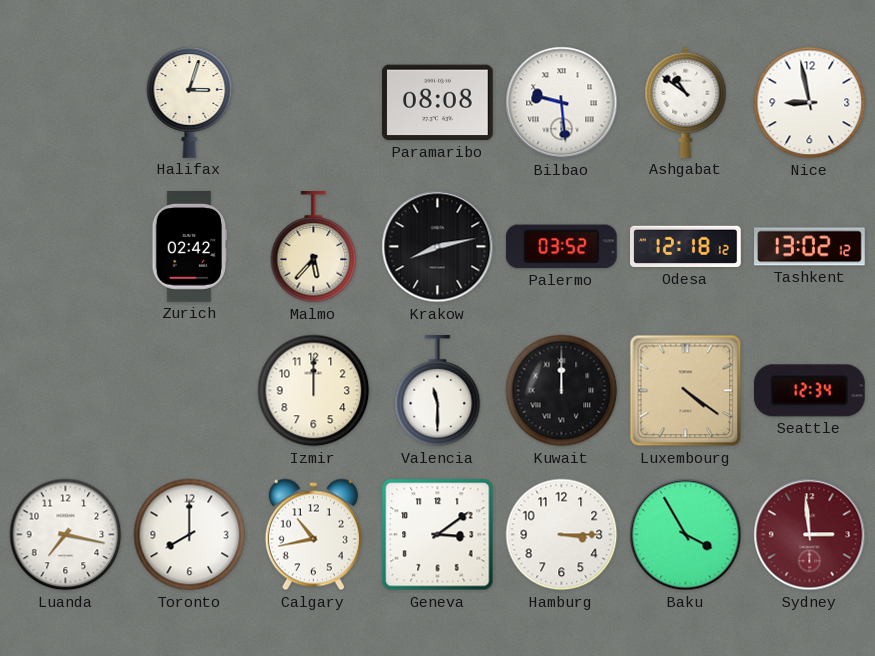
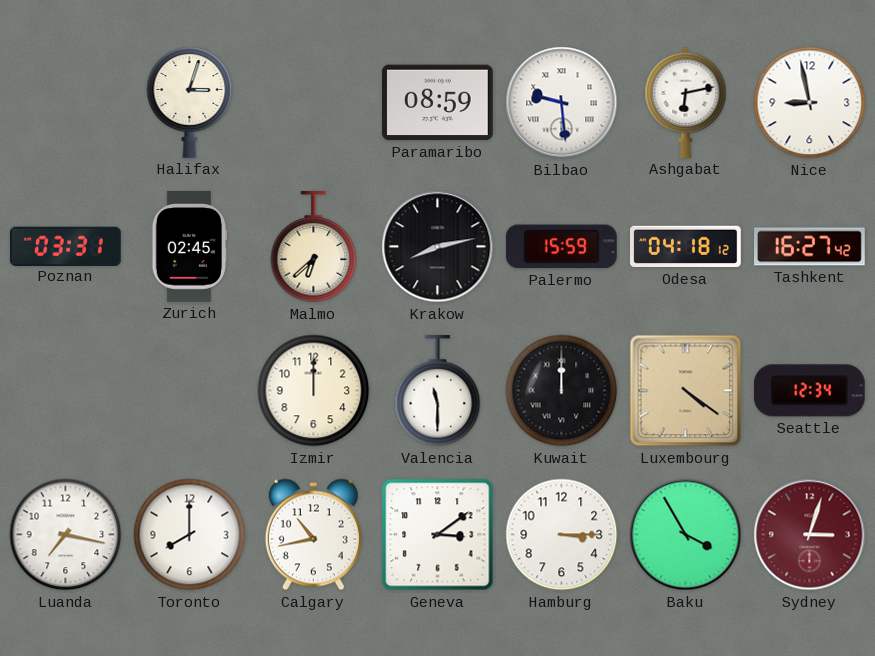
Paramaribo: 08:08 -> 08:59
Ashgabat: 10:51 -> 6:13
Poznan: none -> 03:31
Zurich: 02:42 -> 02:45
Malmo: 5:37 -> 6:38
Palermo: 03:52 -> 15:59
Odesa: 12:18 -> 04:18
Tashkent: 13:02 -> 16:27
Sydney: 2:59 -> 3:03
